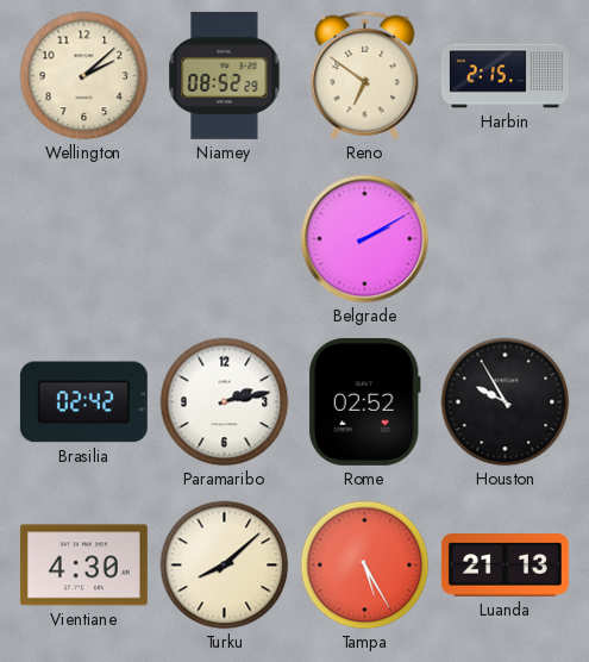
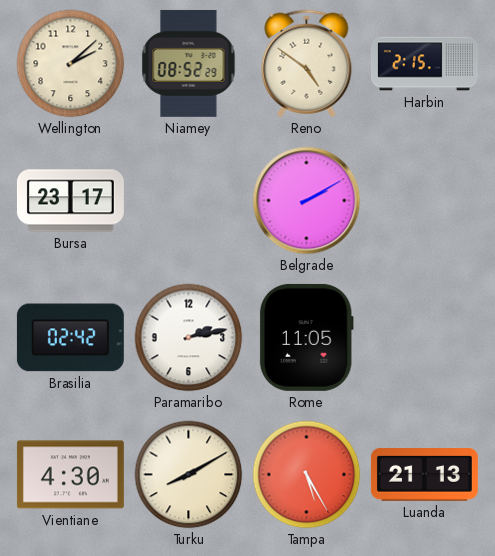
Reno: 6:51 -> 4:51
Bursa: none -> 23:17
Rome: 02:52 -> 11:05
Houston: 9:55 -> none
Turku: 8:08 -> 8:10
